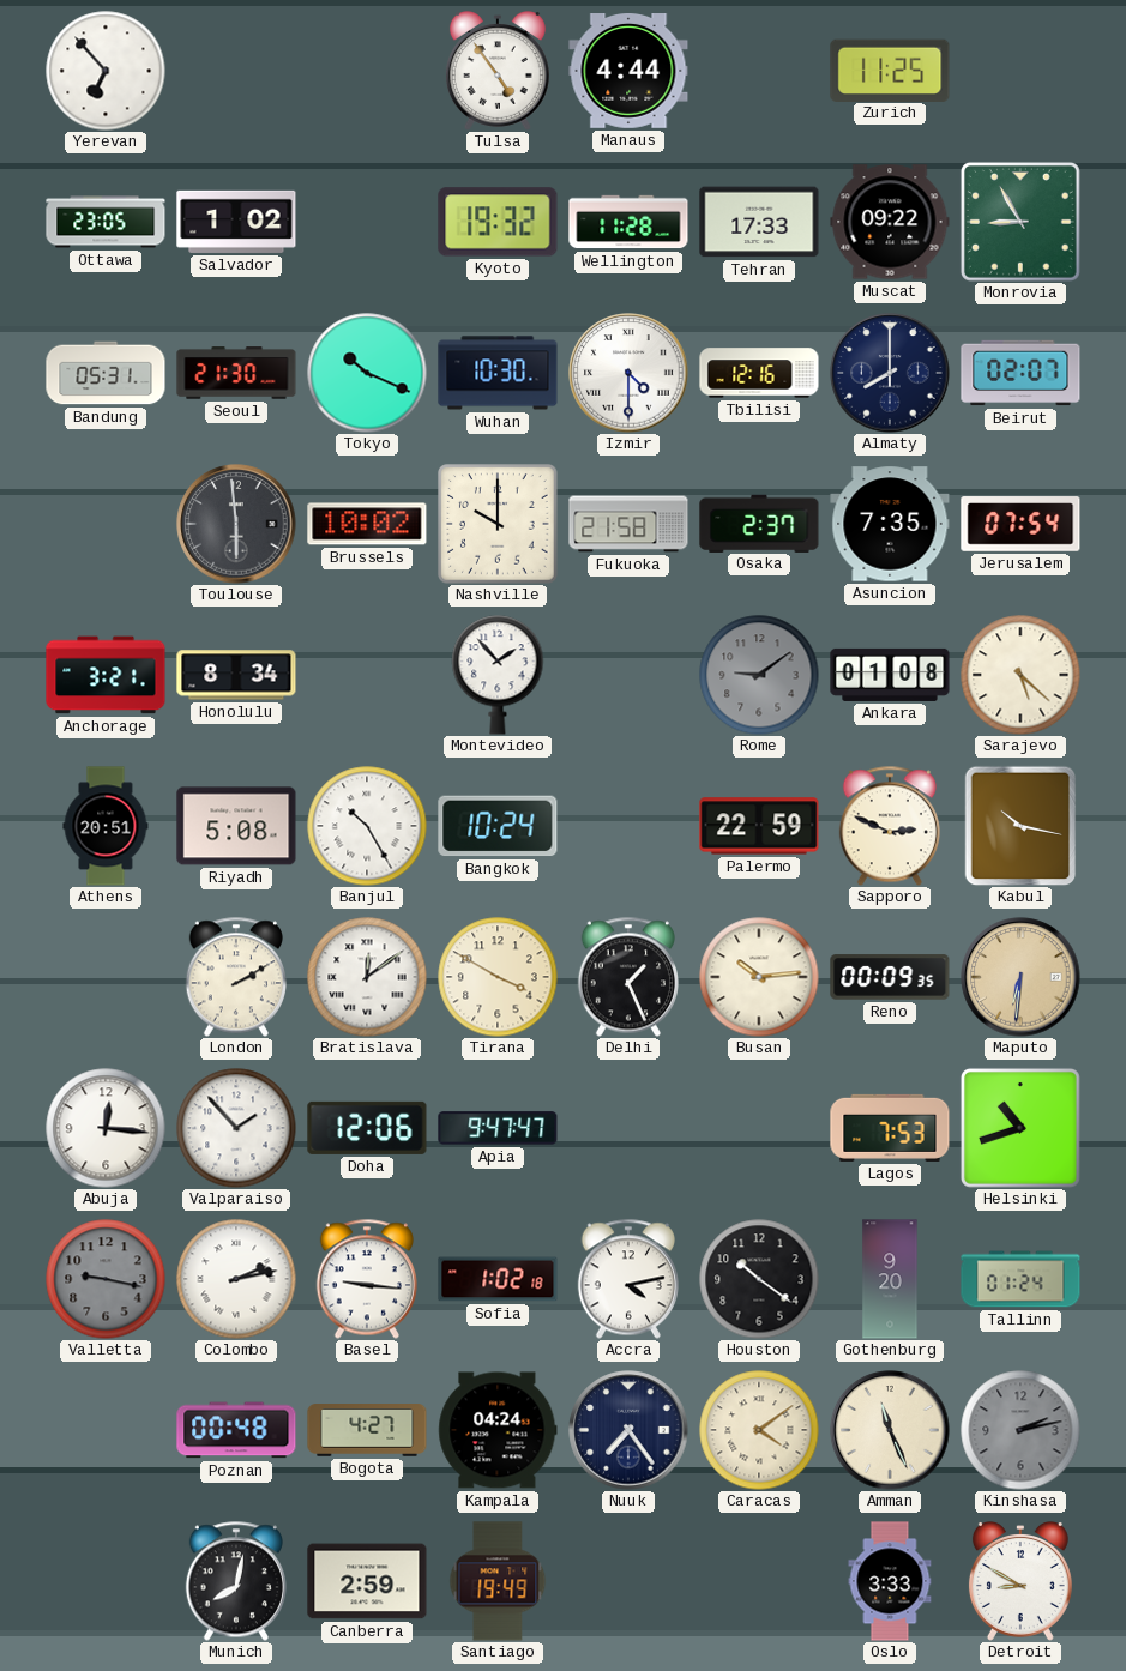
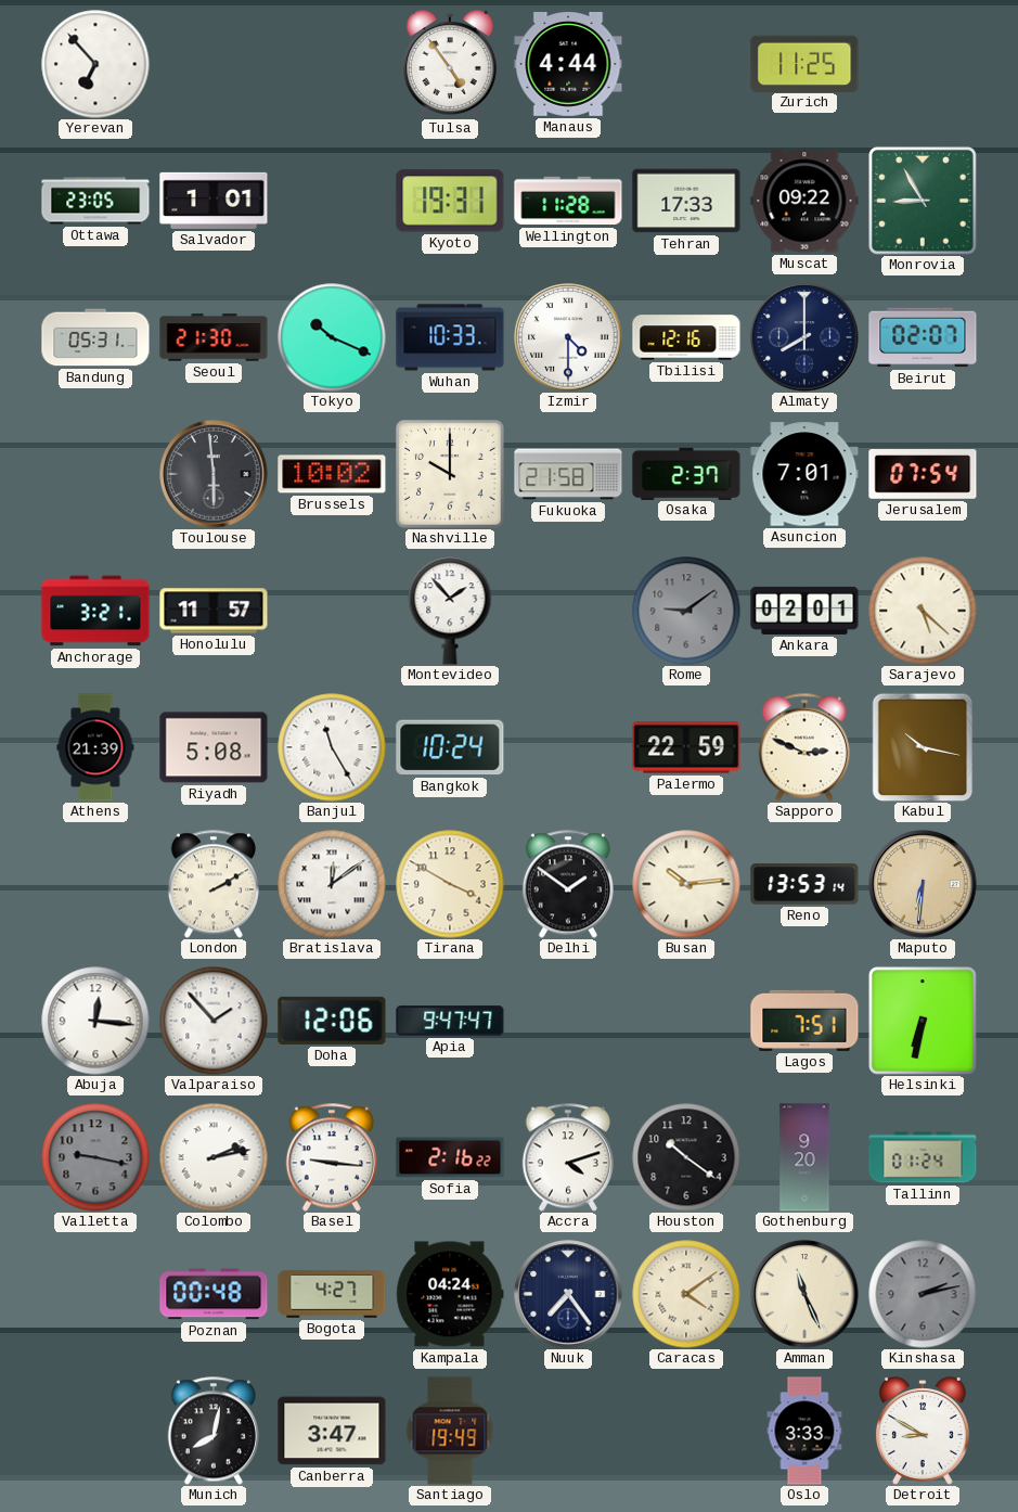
Salvador: 1:02 -> 1:01
Kyoto: 19:32 -> 19:31
Wuhan: 10:30 -> 10:33
Asuncion: 7:35 -> 7:01
Honolulu: 8:34 -> 11:57
Ankara: 01:08 -> 02:01
Athens: 20:51 -> 21:39
Banjul: 10:25 -> 11:25
Delhi: 1:26 -> 1:51
Reno: 00:09 -> 13:53
Lagos: 7:53 -> 7:51
Helsinki: 10:42 -> 6:32
Sofia: 1:02 -> 2:16
Accra: 4:13 -> 4:12
Canberra: 2:59 -> 3:47
